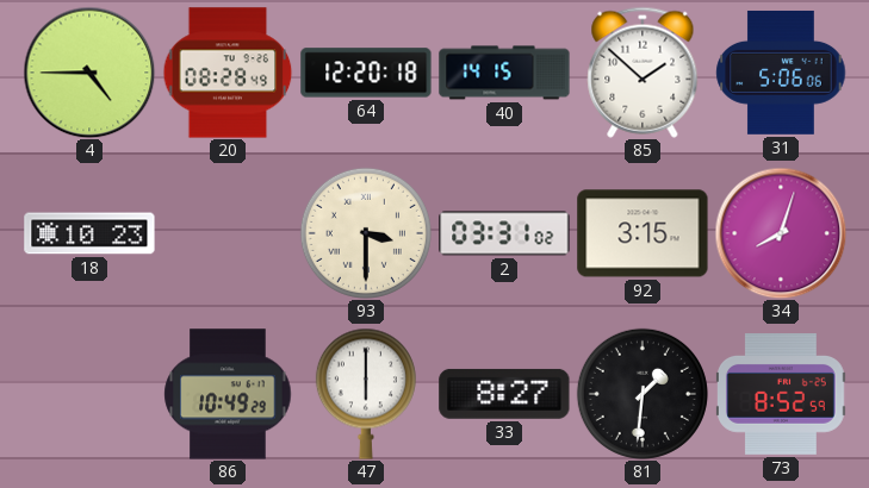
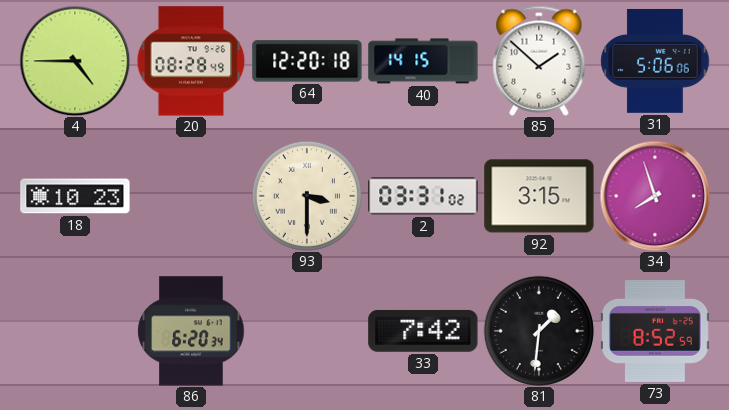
34: 8:03 -> 7:57
86: 10:49 -> 6:20
47: 6:00 -> none
33: 8:27 -> 7:42
